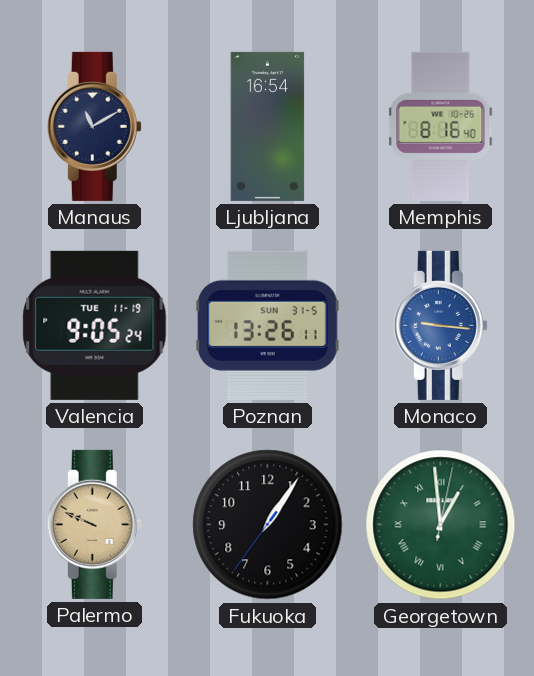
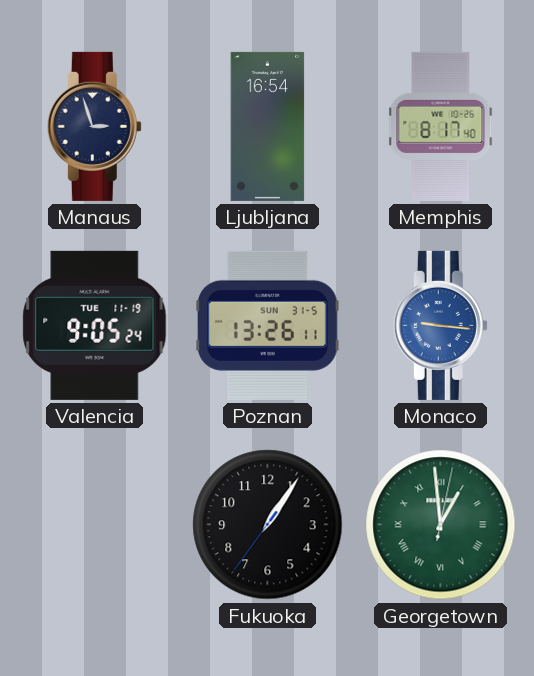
Manaus: 11:10 -> 2:57
Memphis: 8:16 -> 8:17
Palermo: 9:49 -> none
